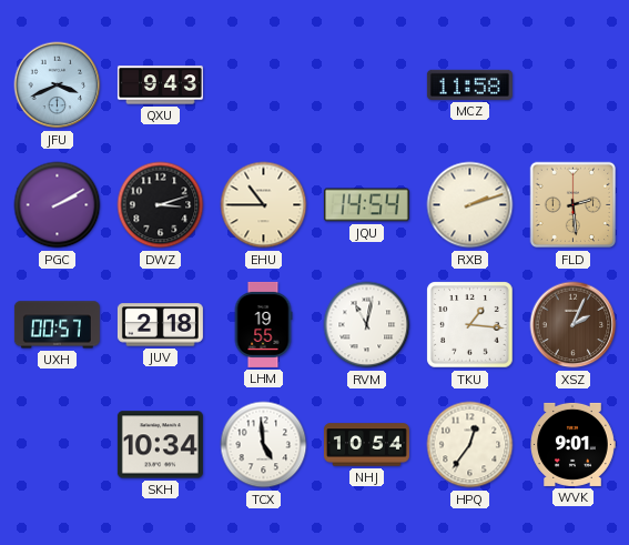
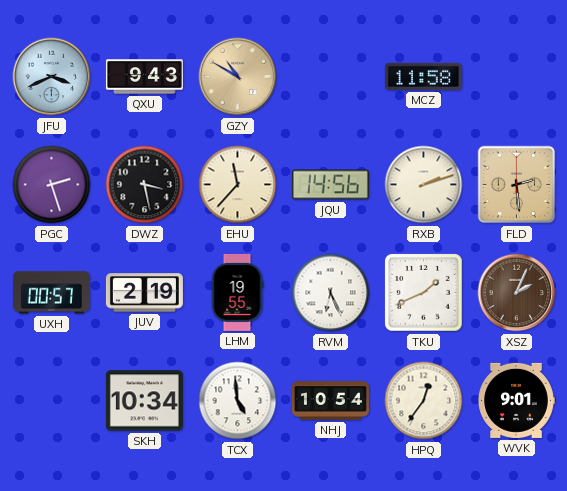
GZY: none -> 10:50
PGC: 2:10 -> 2:27
DWZ: 3:12 -> 3:28
EHU: 10:45 -> 11:37
JQU: 14:54 -> 14:56
JUV: 2:18 -> 2:19
RVM: 11:02 -> 6:26
TKU: 1:16 -> 1:41
